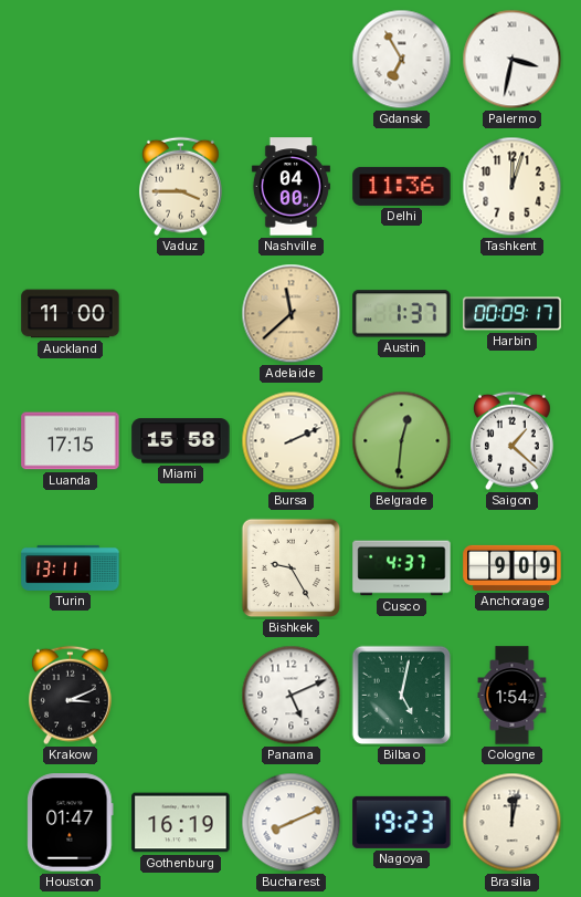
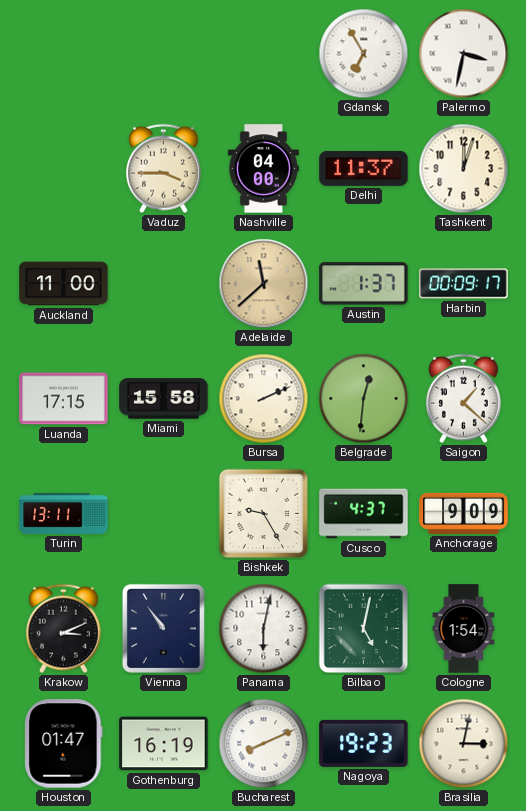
Delhi: 11:36 -> 11:37
Vienna: none -> 10:54
Panama: 5:11 -> 6:02
Brasilia: 12:02 -> 3:02
